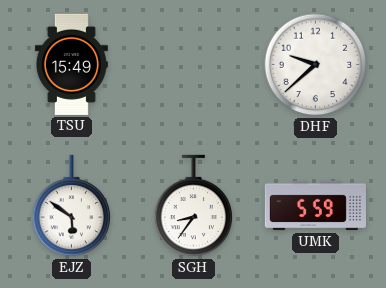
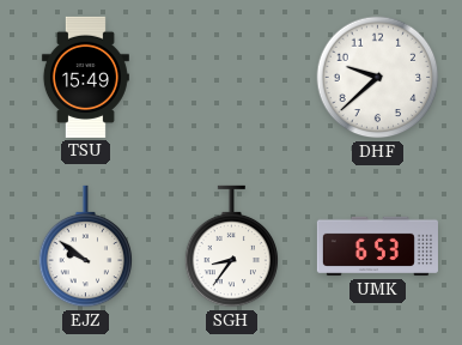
EJZ: 5:51 -> 9:51
UMK: 5:59 -> 6:53
